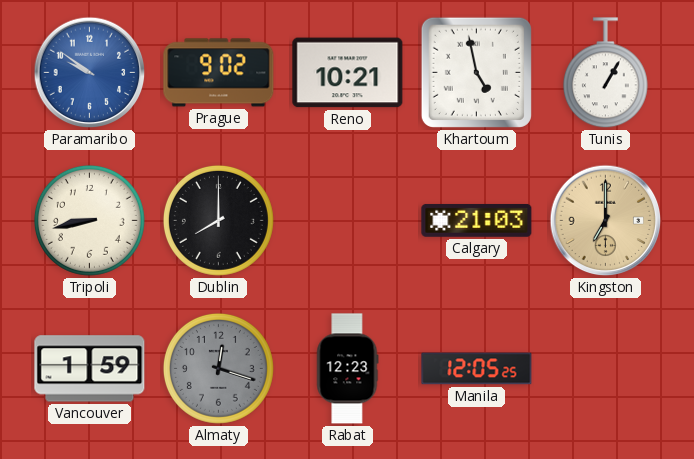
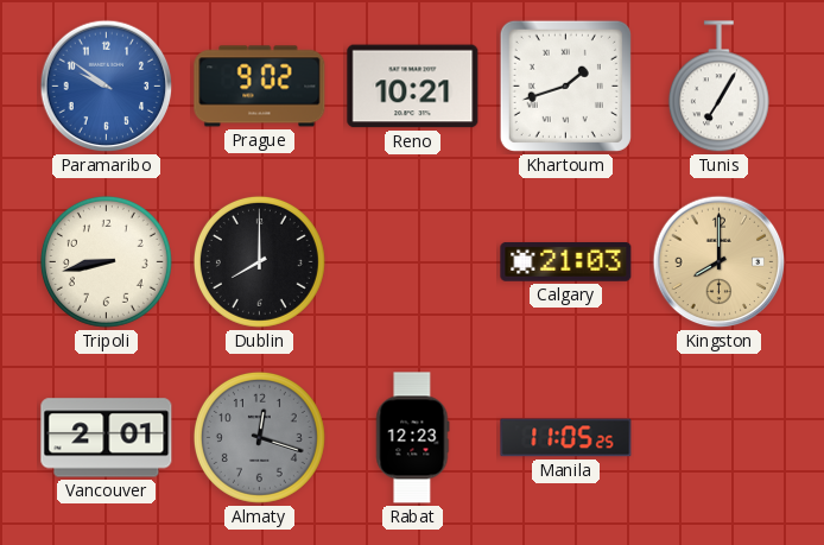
Khartoum: 4:58 -> 1:42
Tunis: 1:05 -> 7:05
Kingston: 7:00 -> 8:00
Vancouver: 1:59 -> 2:01
Manila: 12:05 -> 11:05
